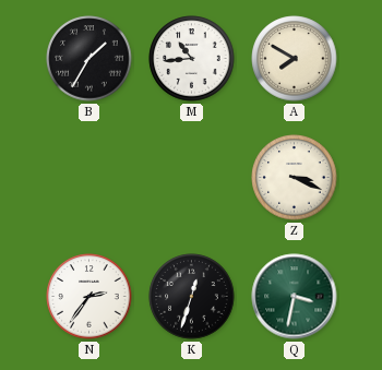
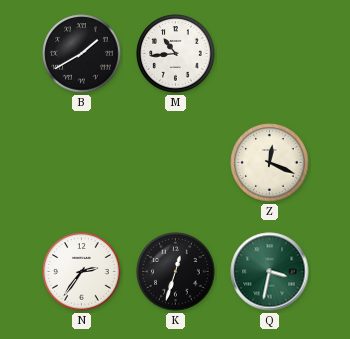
B: 1:35 -> 1:40
A: 7:50 -> none
Z: 3:19 -> 12:19
